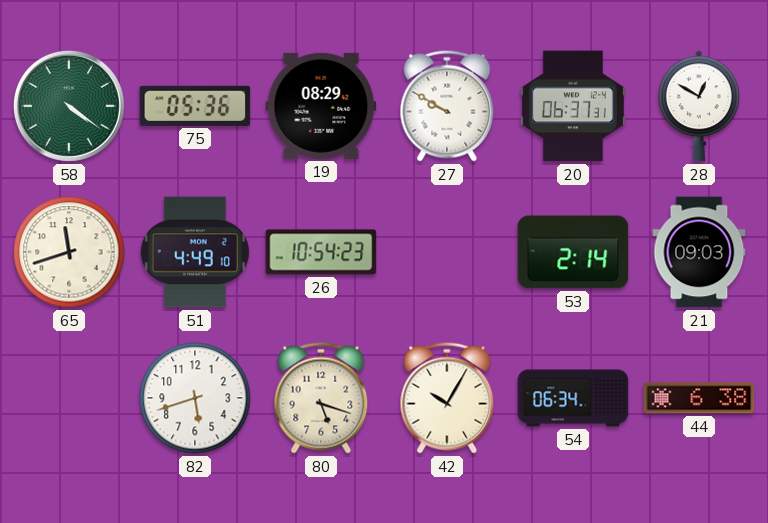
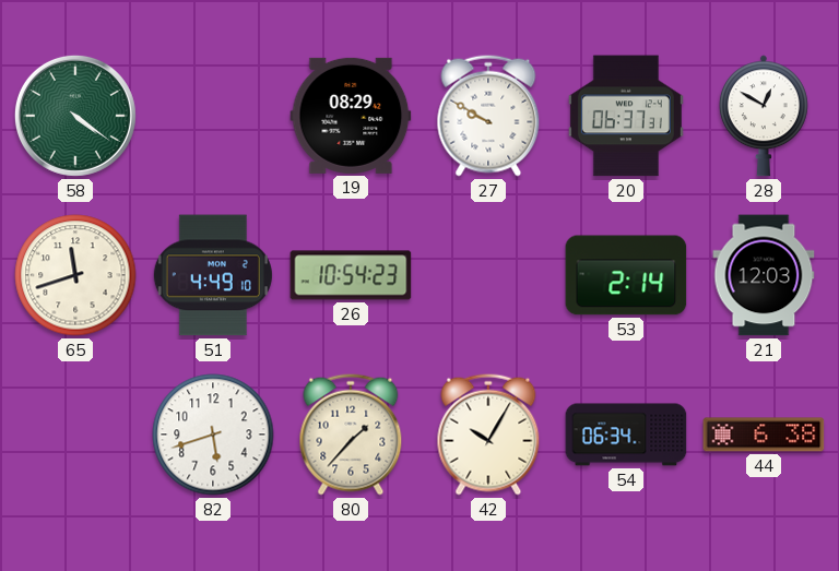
75: 05:36 -> none
21: 09:03 -> 12:03
80: 5:18 -> 1:37
